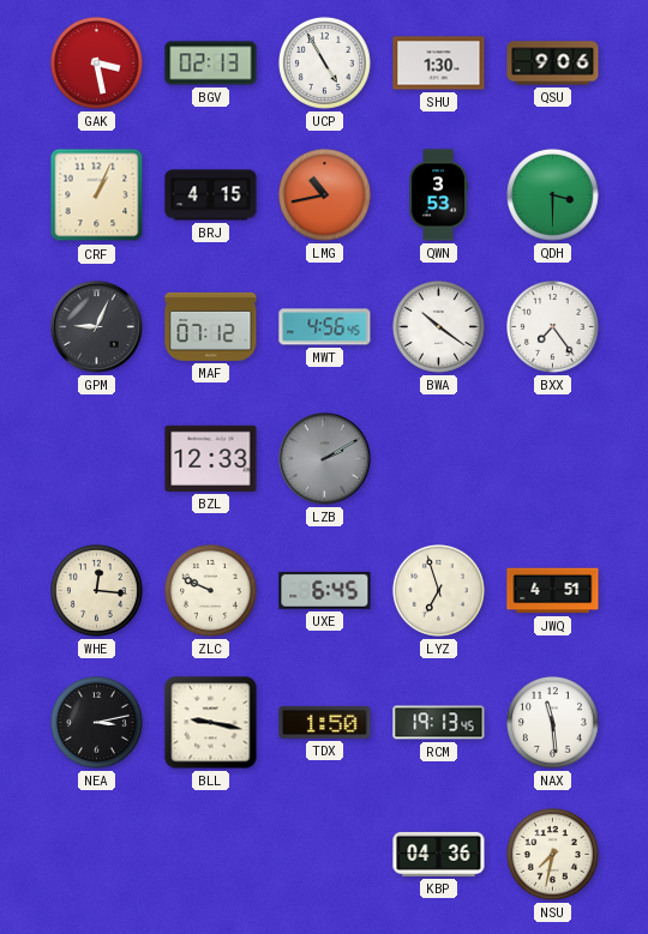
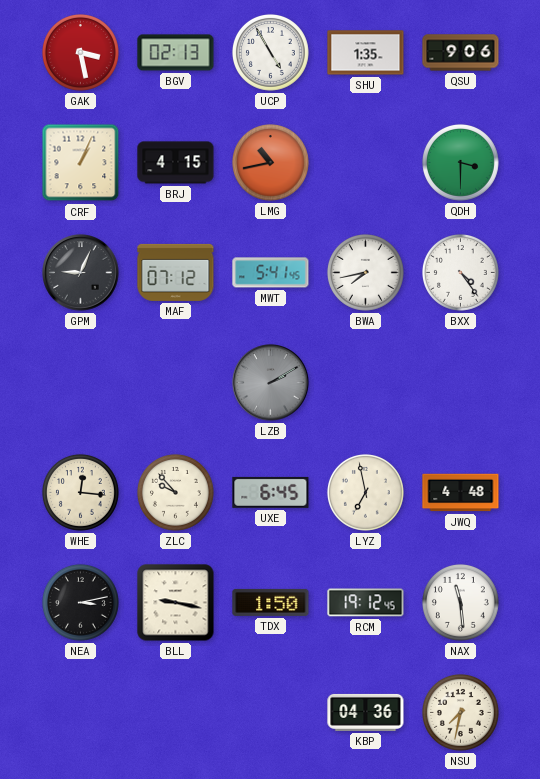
SHU: 1:30 -> 1:35
QWN: 3:53 -> none
MWT: 4:56 -> 5:41
BWA: 10:21 -> 7:43
BXX: 7:24 -> 4:24
BZL: 12:33 -> none
ZLC: 9:49 -> 9:53
LYZ: 6:57 -> 6:58
JWQ: 4:51 -> 4:48
RCM: 19:13 -> 19:12
